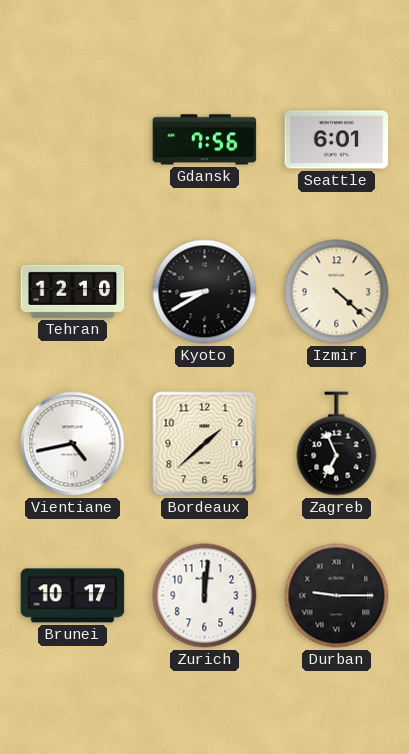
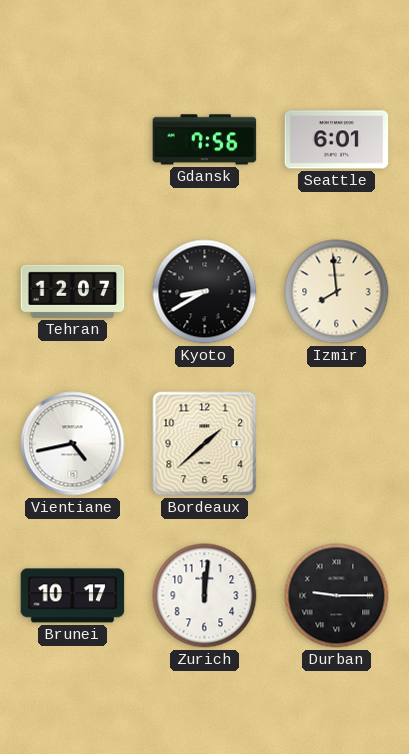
Tehran: 12:10 -> 12:07
Izmir: 4:22 -> 7:59
Zagreb: 6:56 -> none
